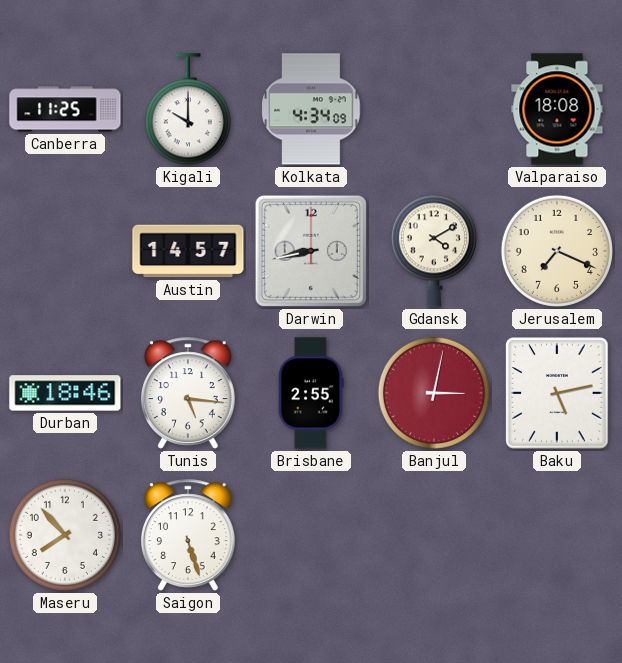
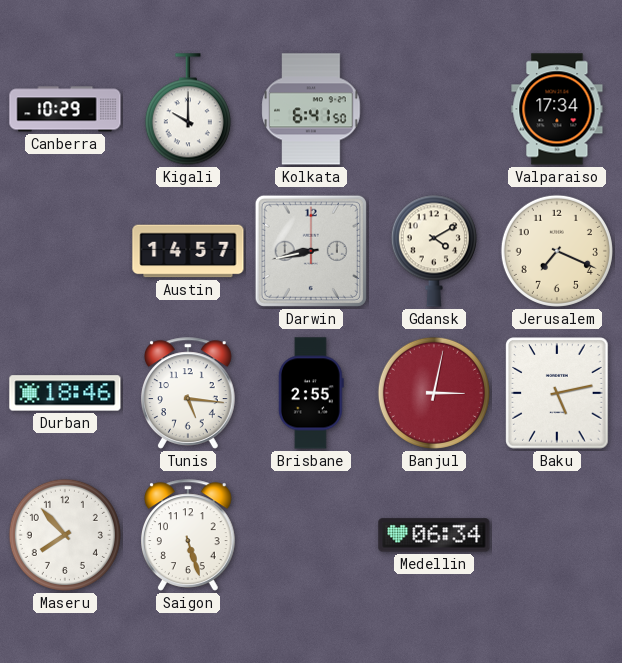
Canberra: 11:25 -> 10:29
Kolkata: 4:34 -> 6:41
Valparaiso: 18:08 -> 17:34
Medellin: none -> 06:34
